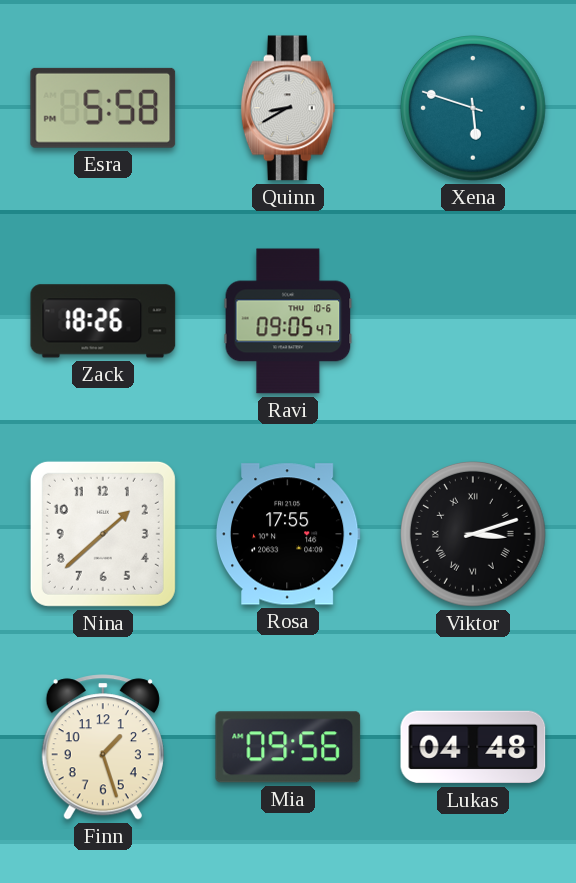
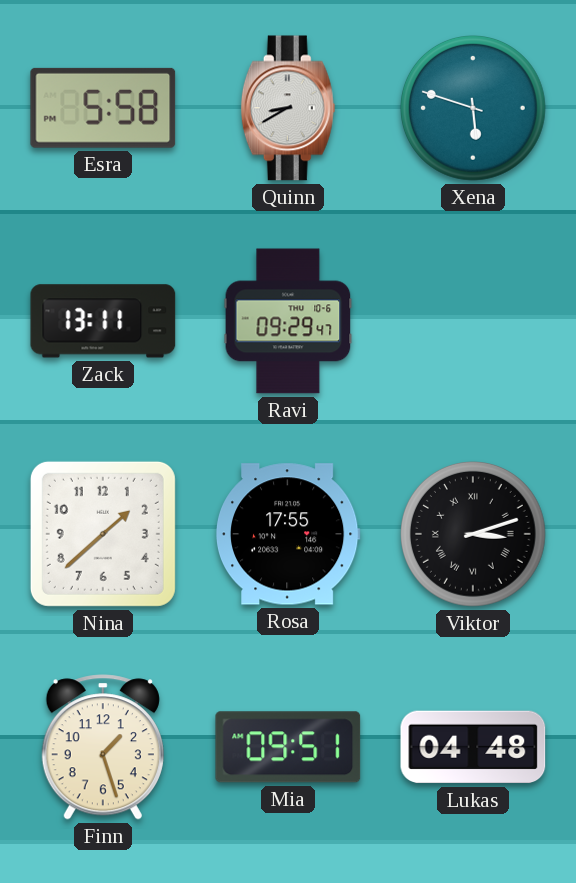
Zack: 18:26 -> 13:11
Ravi: 09:05 -> 09:29
Mia: 09:56 -> 09:51
